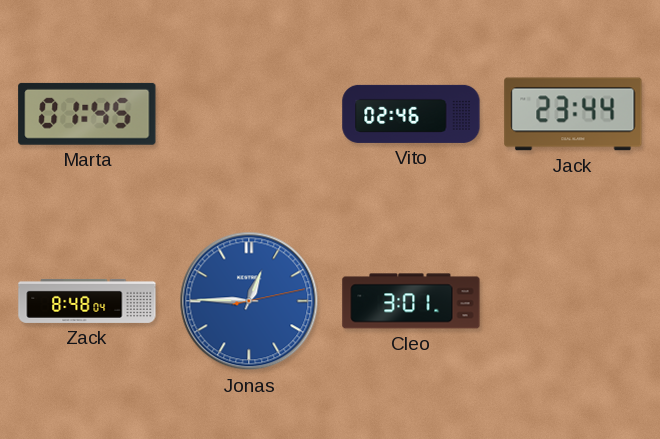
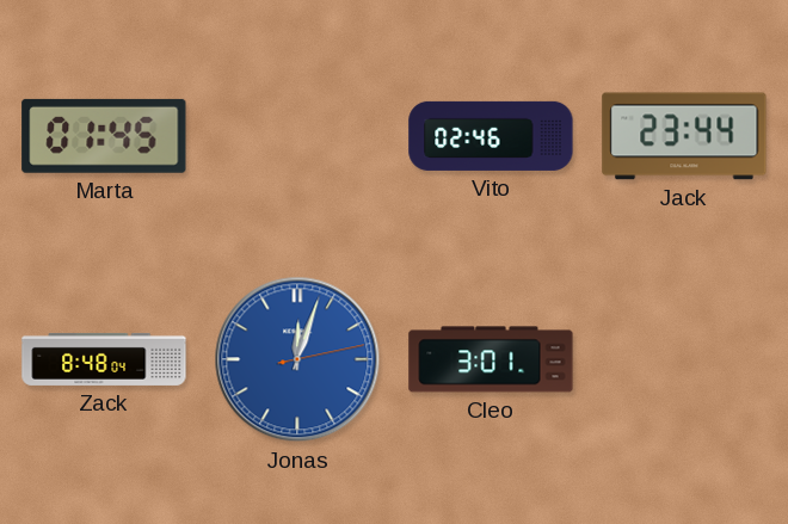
Jonas: 12:45 -> 12:03
